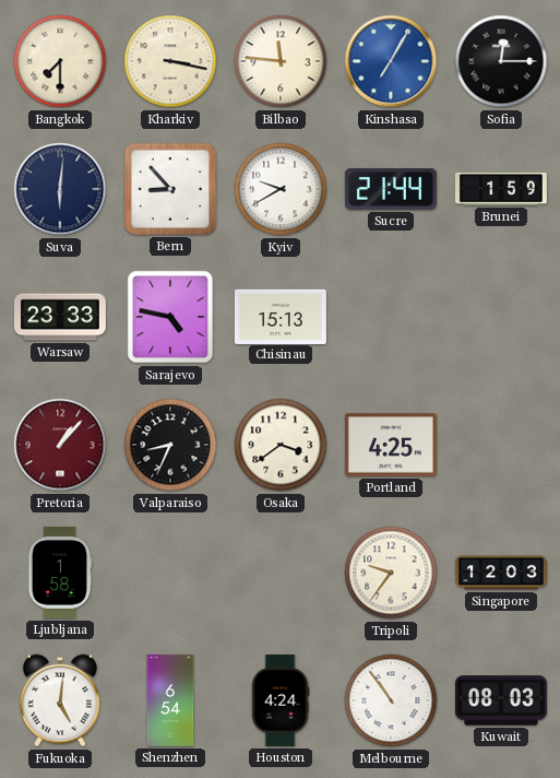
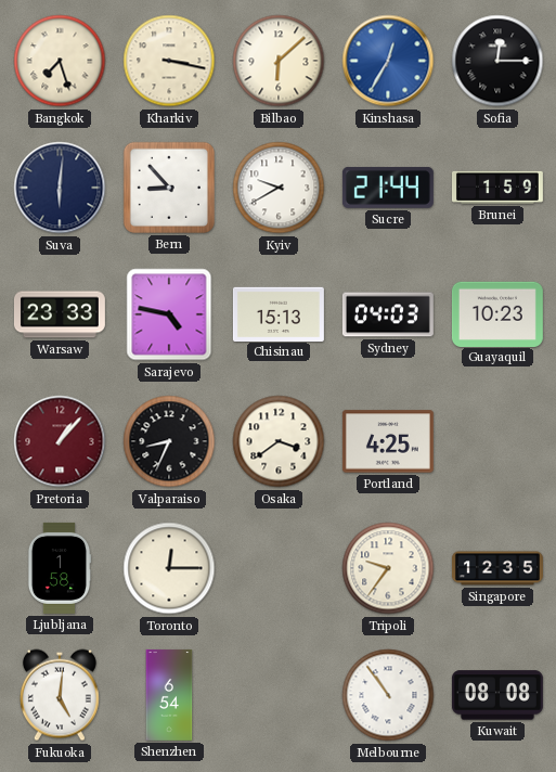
Bangkok: 7:30 -> 7:27
Bilbao: 11:46 -> 6:08
Kinshasa: 7:05 -> 12:35
Sydney: none -> 04:03
Guayaquil: none -> 10:23
Toronto: none -> 12:15
Singapore: 12:03 -> 12:35
Houston: 4:24 -> none
Kuwait: 08:03 -> 08:08
